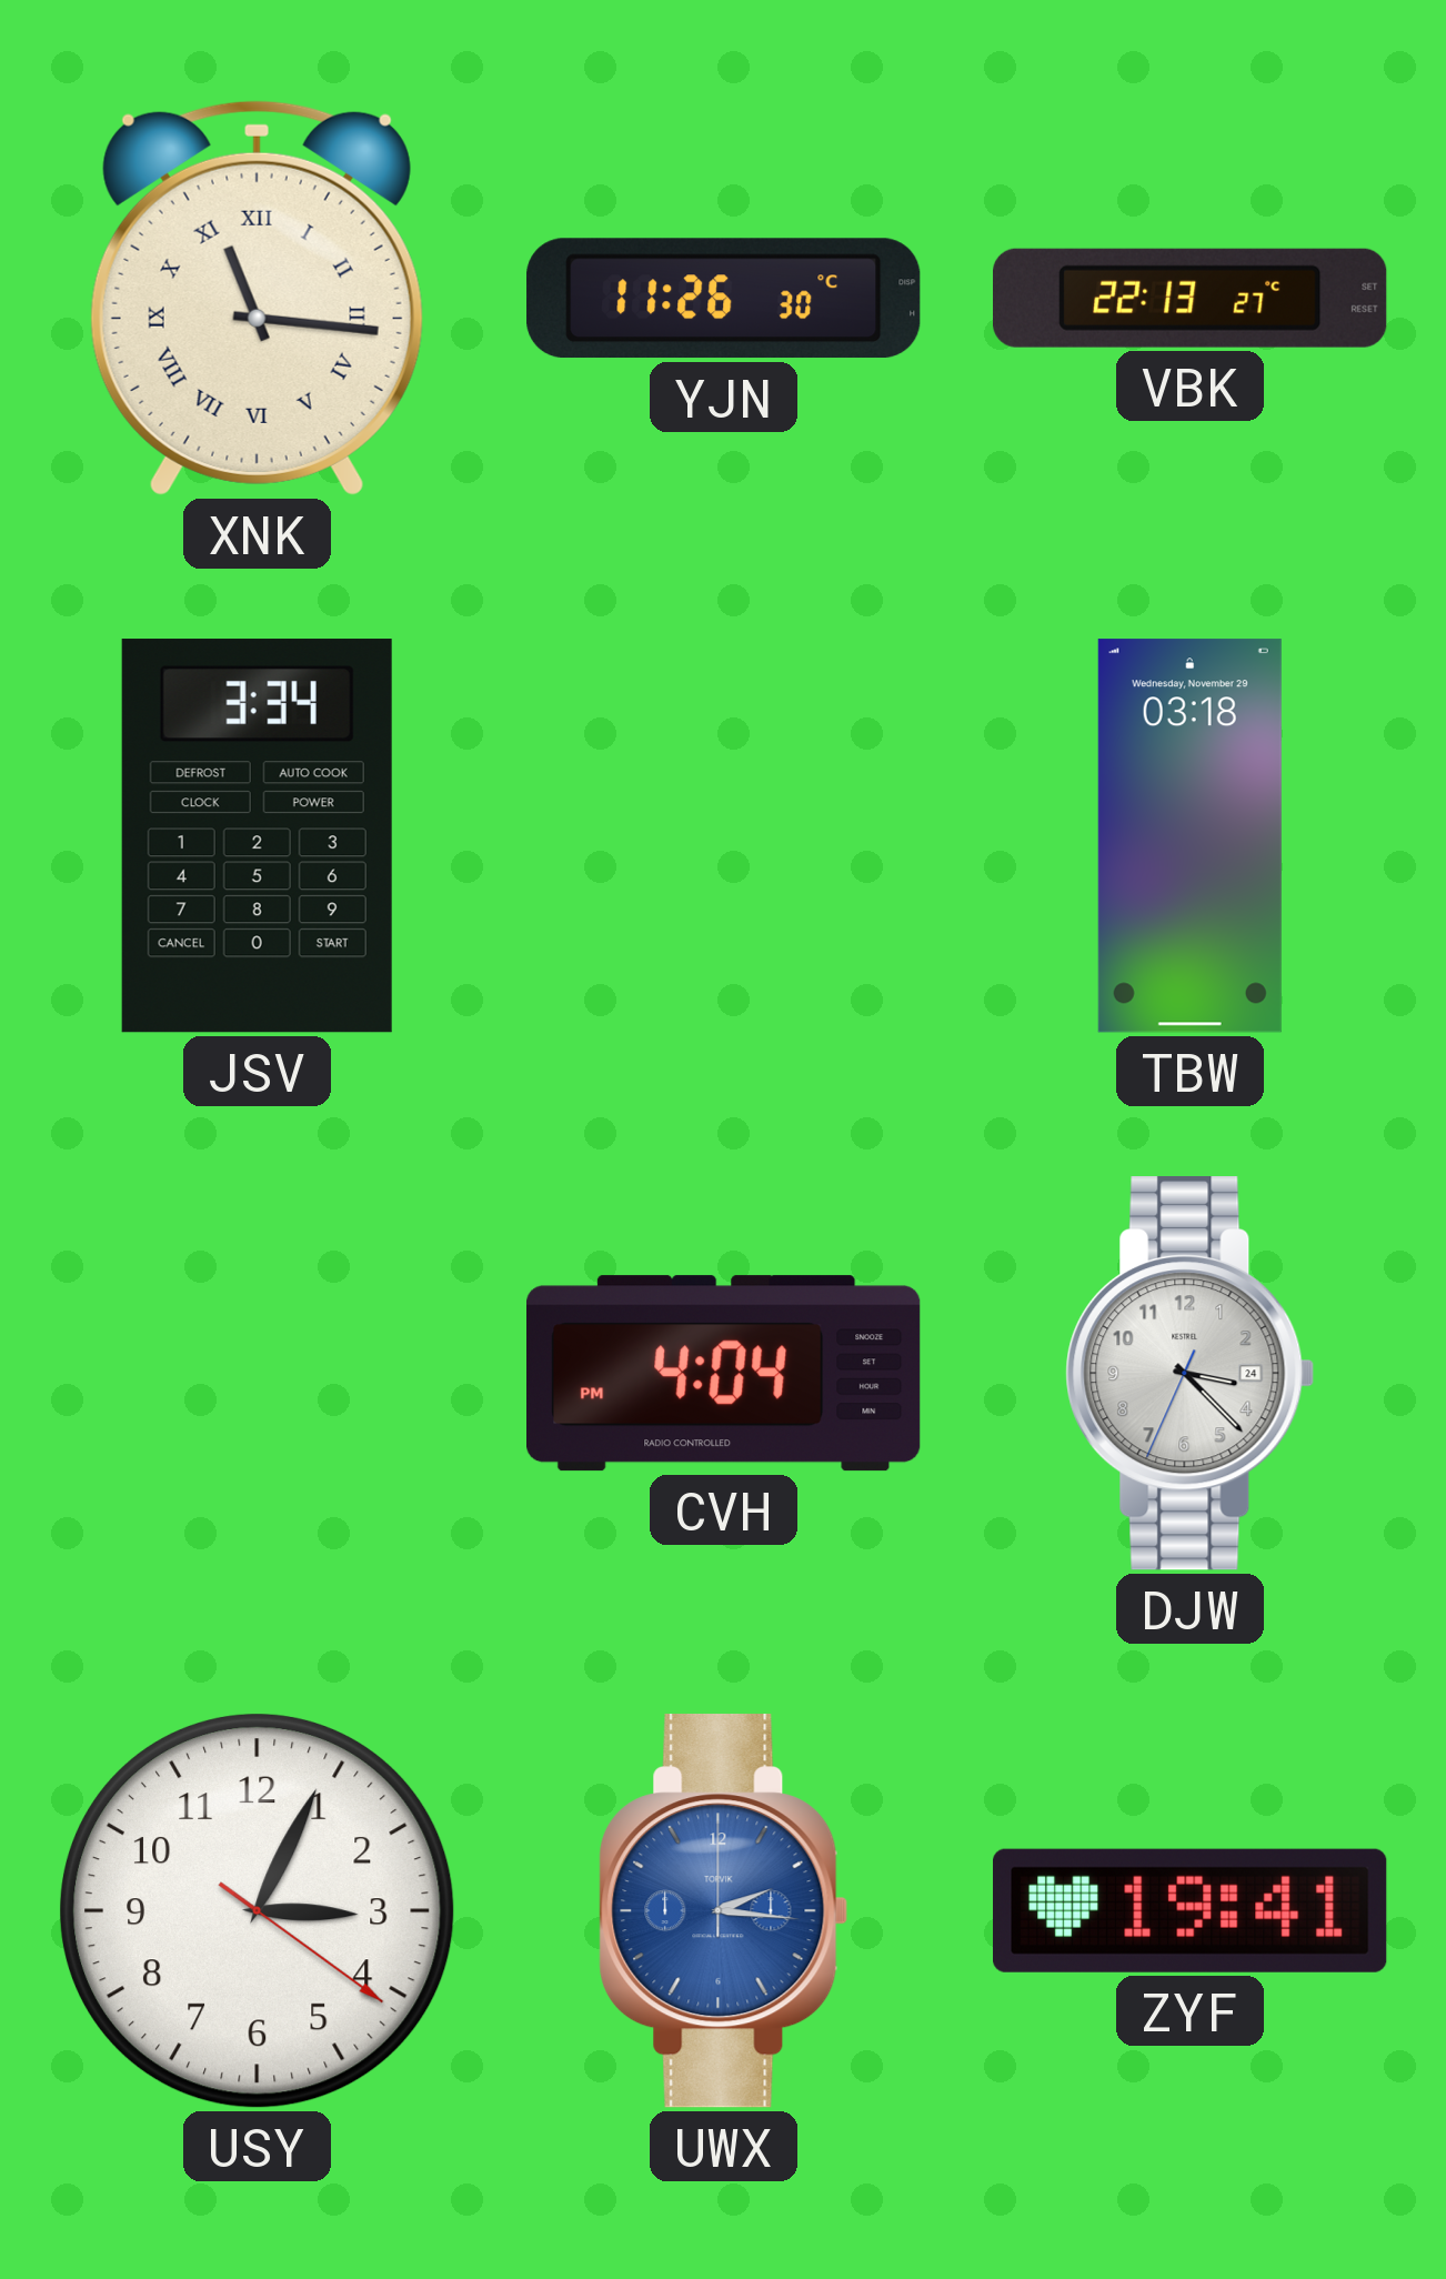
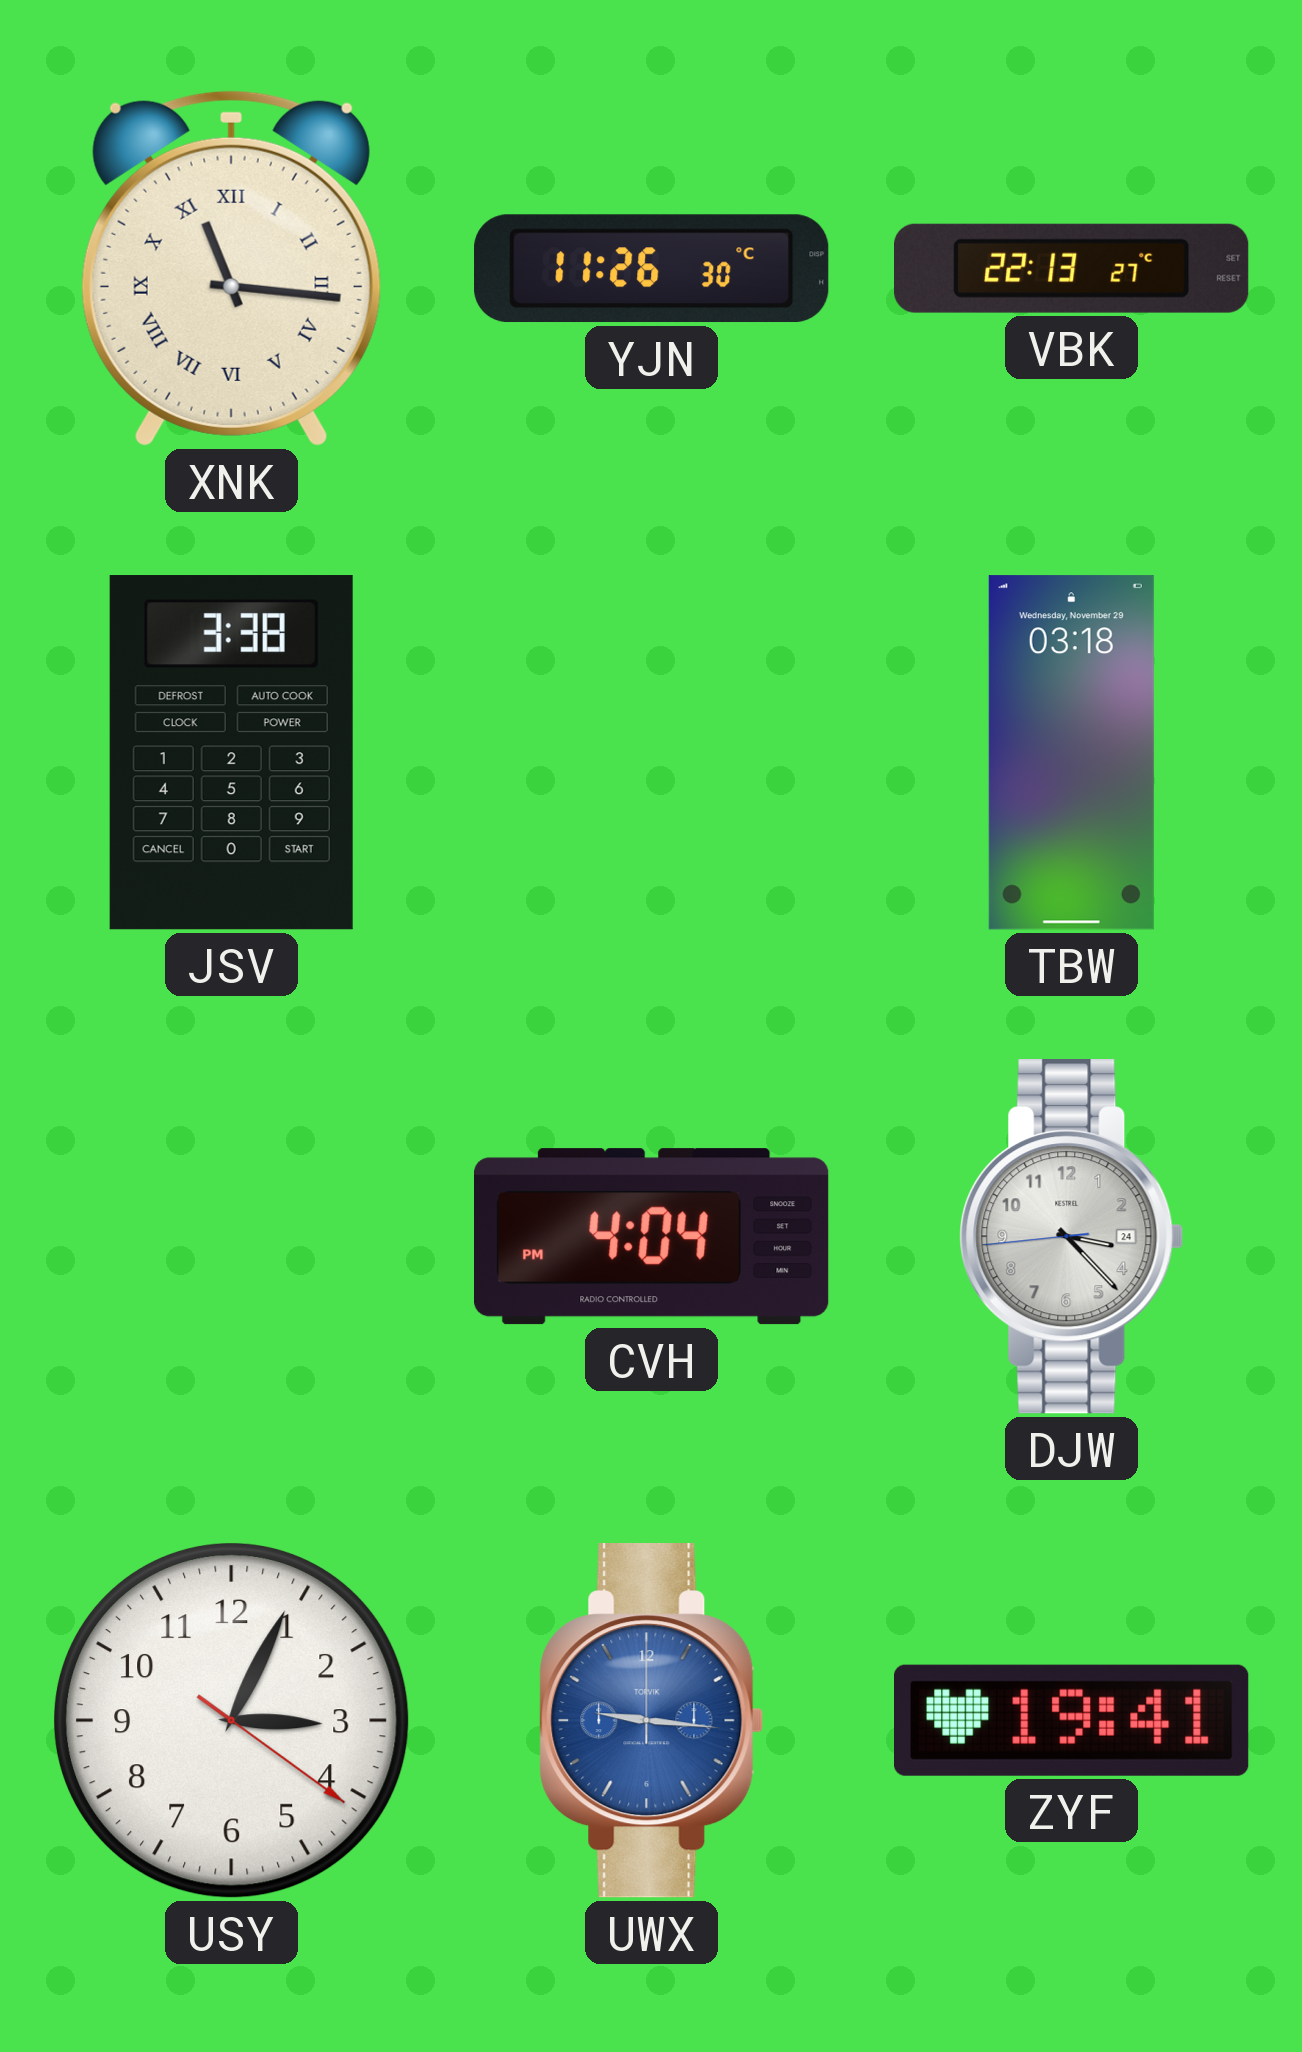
JSV: 3:34 -> 3:38
DJW: 3:22:34 -> 3:22:44
UWX: 2:16 -> 9:16
